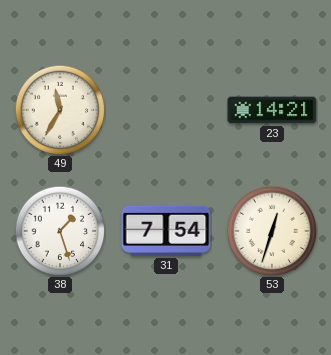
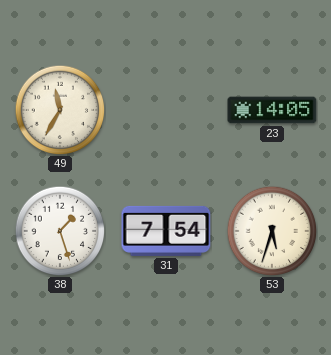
23: 14:21 -> 14:05
53: 12:33 -> 5:33
